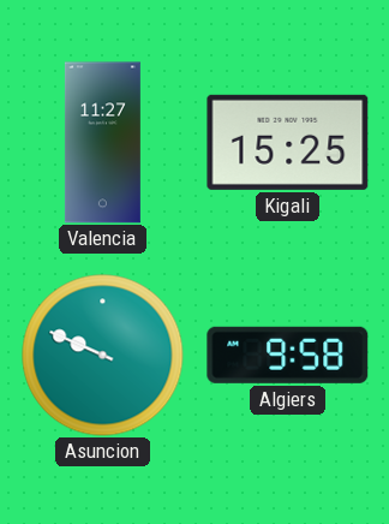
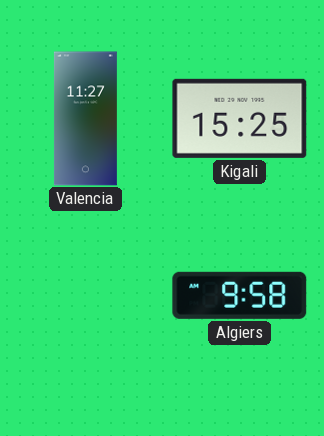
Asuncion: 9:49 -> none
